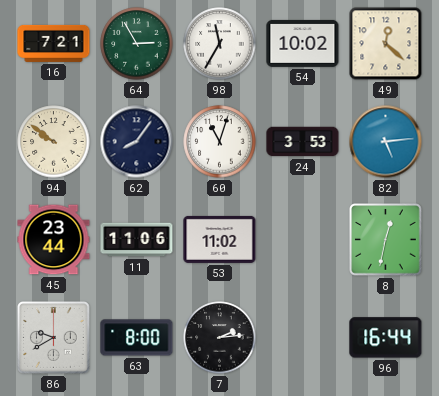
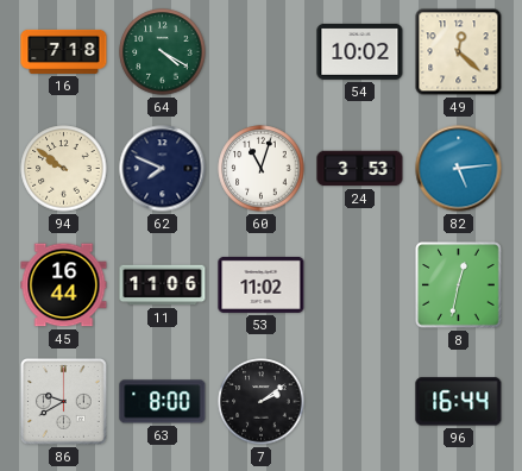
16: 7:21 -> 7:18
64: 2:55 -> 4:20
98: 11:35 -> none
62: 8:06 -> 7:49
45: 23:44 -> 16:44
7: 2:14 -> 2:09
